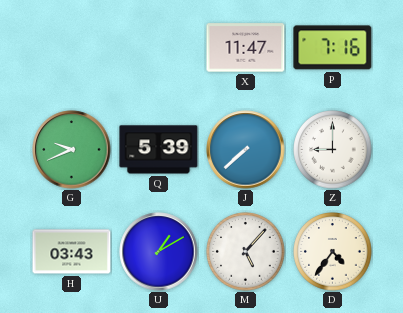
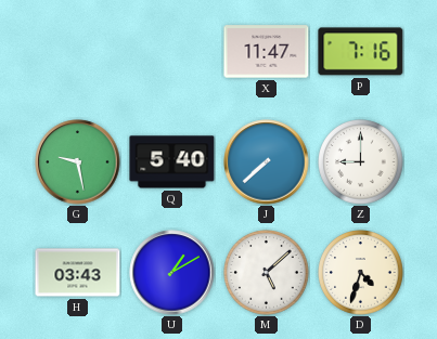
G: 9:41 -> 9:28
Q: 5:39 -> 5:40
M: 5:07 -> 5:08
D: 4:36 -> 4:33
